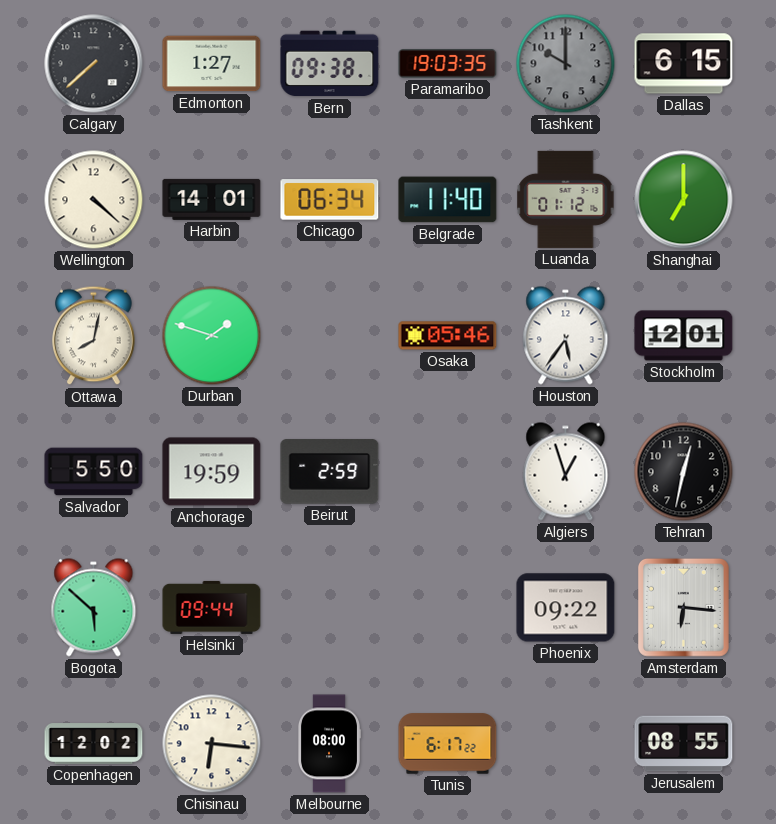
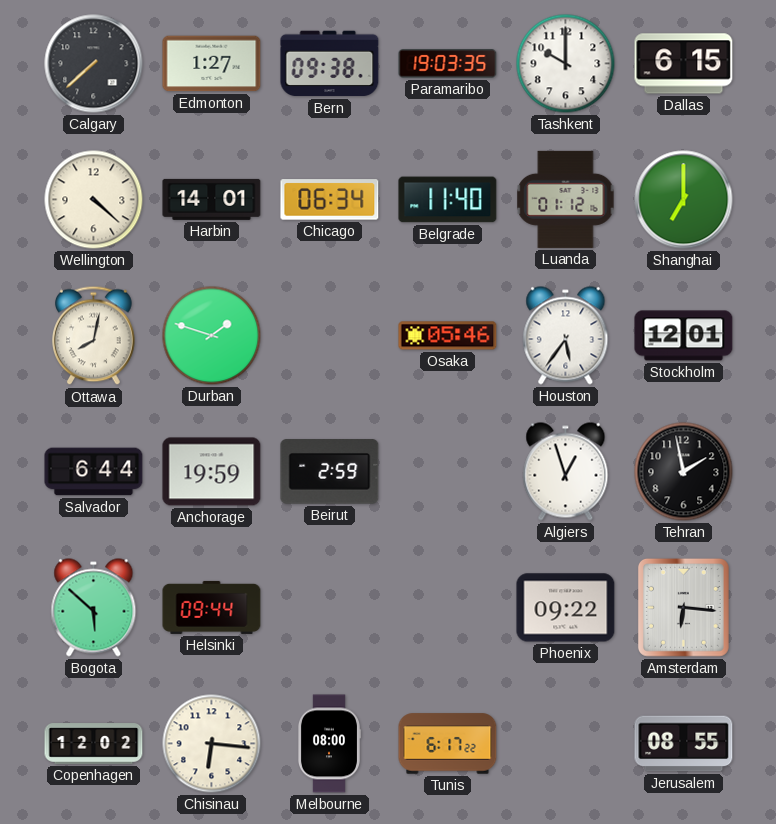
Tashkent dial: grey -> white
Salvador: 5:50 -> 6:44
Tehran: 12:32 -> 1:58
